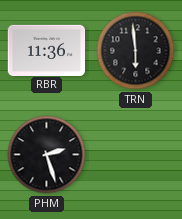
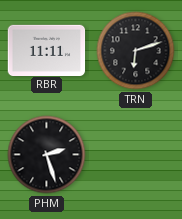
RBR: 11:36 -> 11:11
TRN: 5:59 -> 6:12
